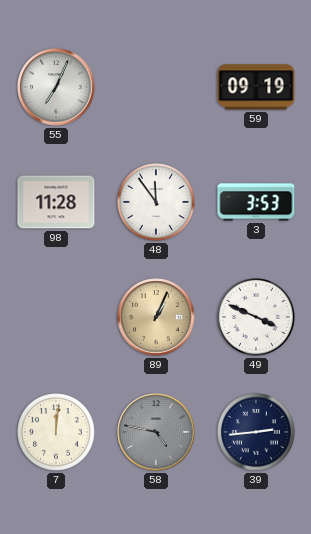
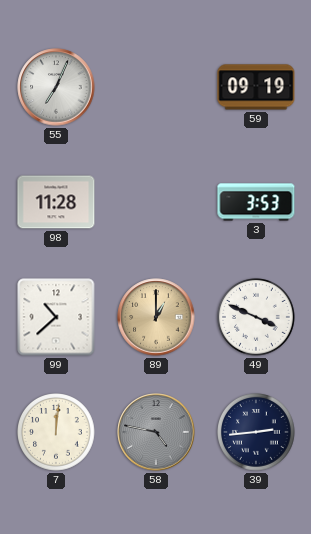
48: 11:54 -> none
99: none -> 10:38
89: 1:04 -> 1:00
